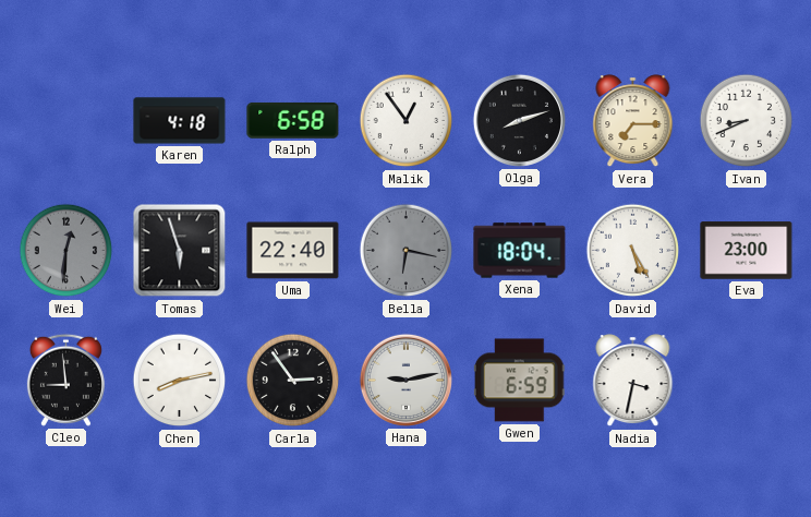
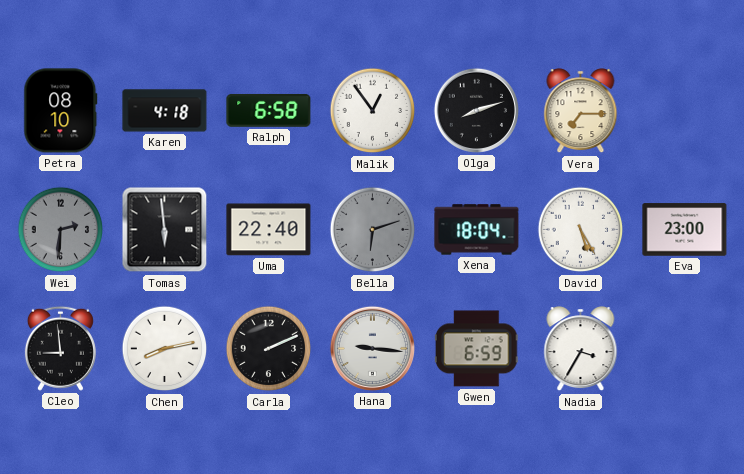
Petra: none -> 08:10
Ivan: 8:41 -> none
Wei: 12:31 -> 2:31
Tomas: 5:57 -> 5:59
Bella: 6:17 -> 6:12
Carla: 2:54 -> 2:11
Hana: 9:13 -> 9:16
Nadia: 3:32 -> 3:35
